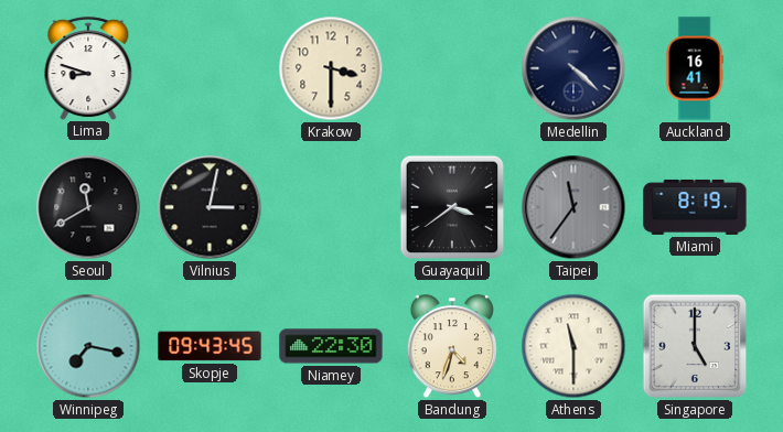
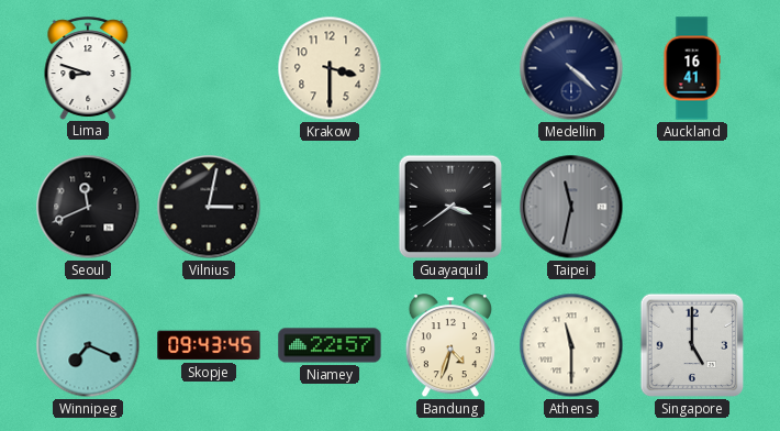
Seoul: 11:40 -> 11:41
Taipei: 11:36 -> 11:32
Miami: 8:19 -> none
Winnipeg: 7:17 -> 7:19
Niamey: 22:30 -> 22:57
